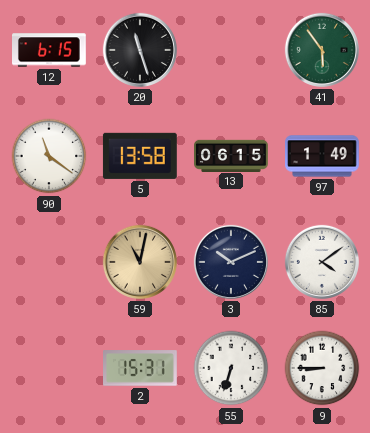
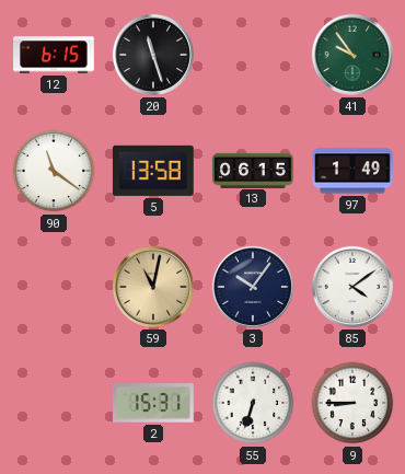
41: 5:54 -> 9:54
3: 10:11 -> 10:06
